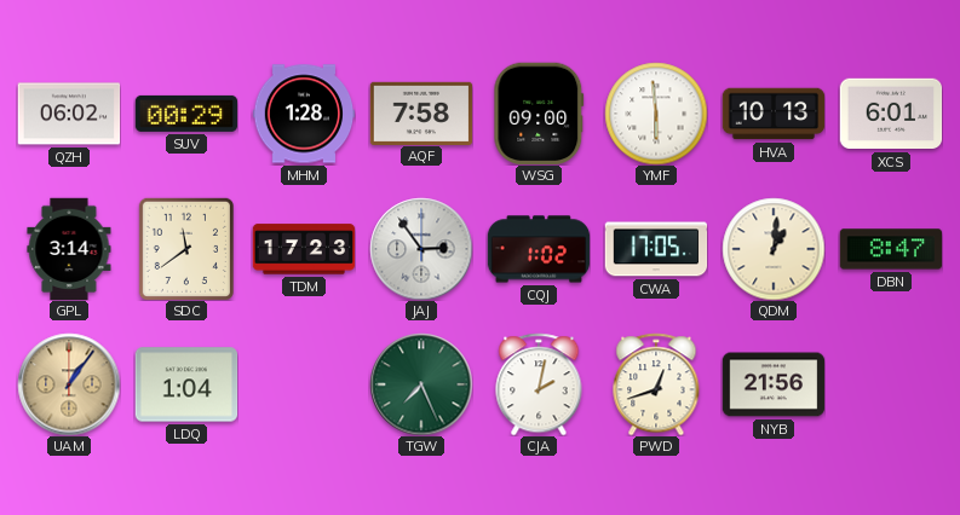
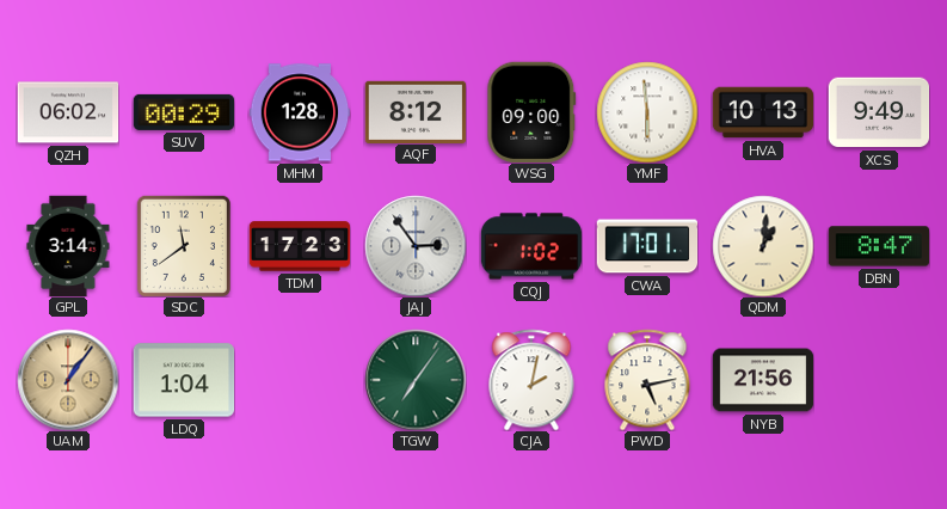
AQF: 7:58 -> 8:12
XCS: 6:01 -> 9:49
CWA: 17:05 -> 17:01
TGW: 7:26 -> 7:06
PWD: 12:42 -> 5:13
